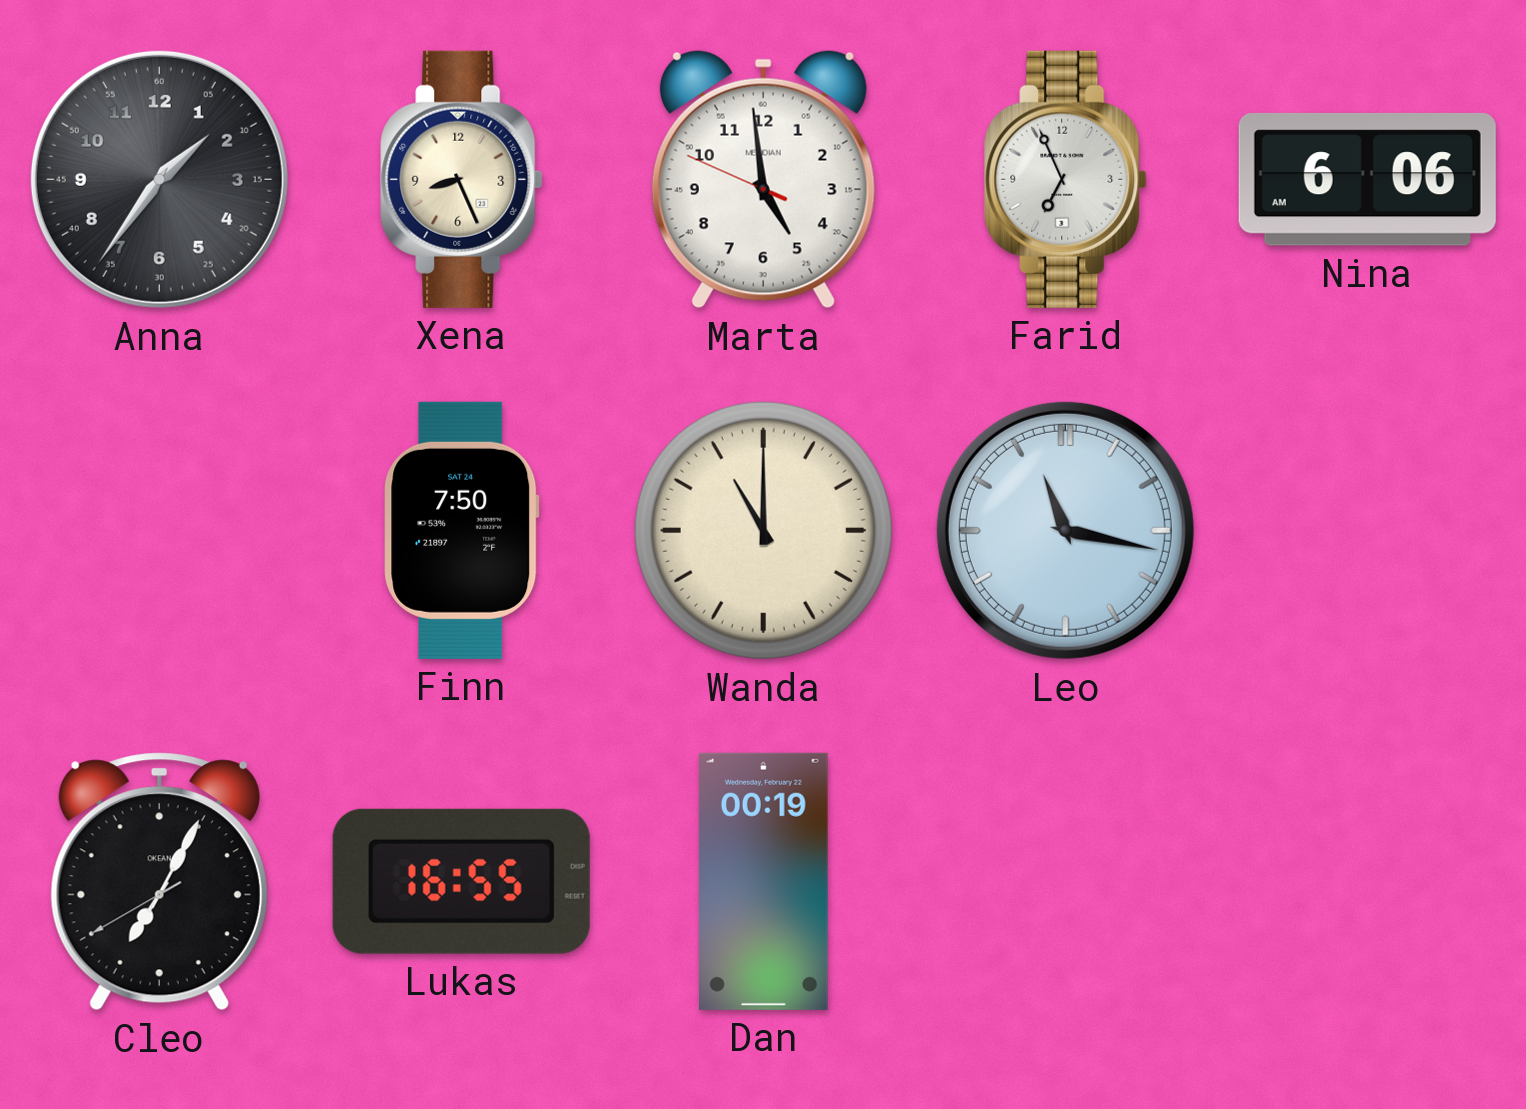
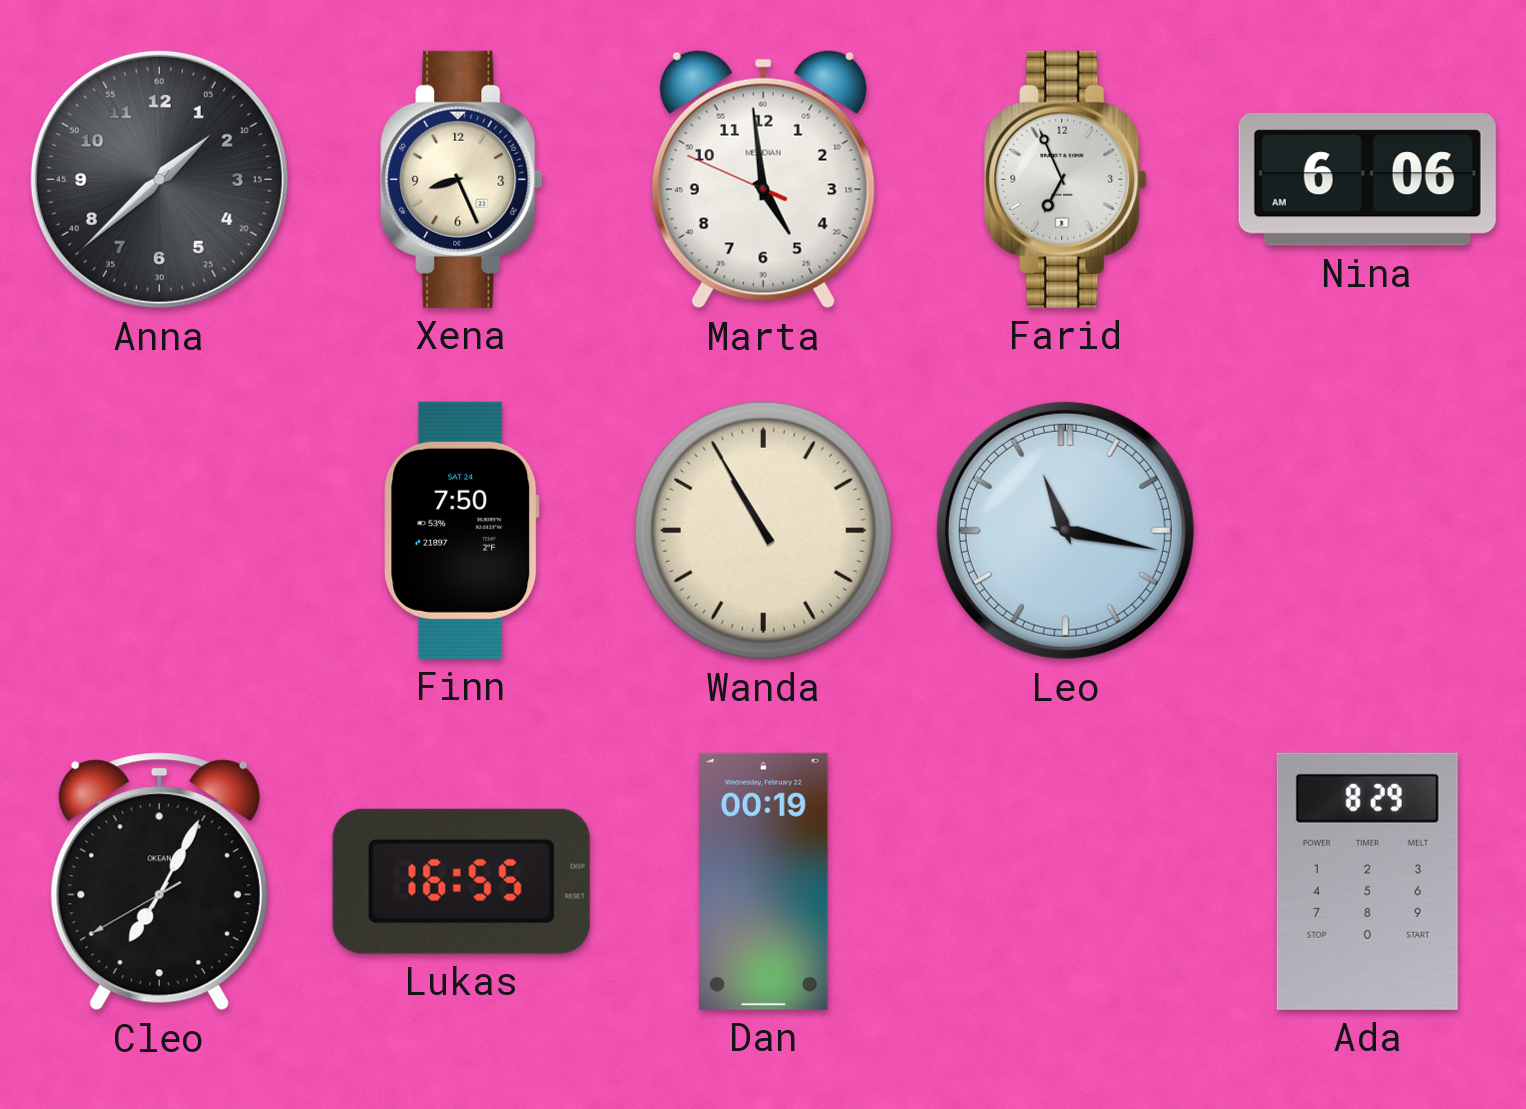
Anna: 1:36 -> 1:38
Wanda: 11:00 -> 10:55
Ada: none -> 8:29
